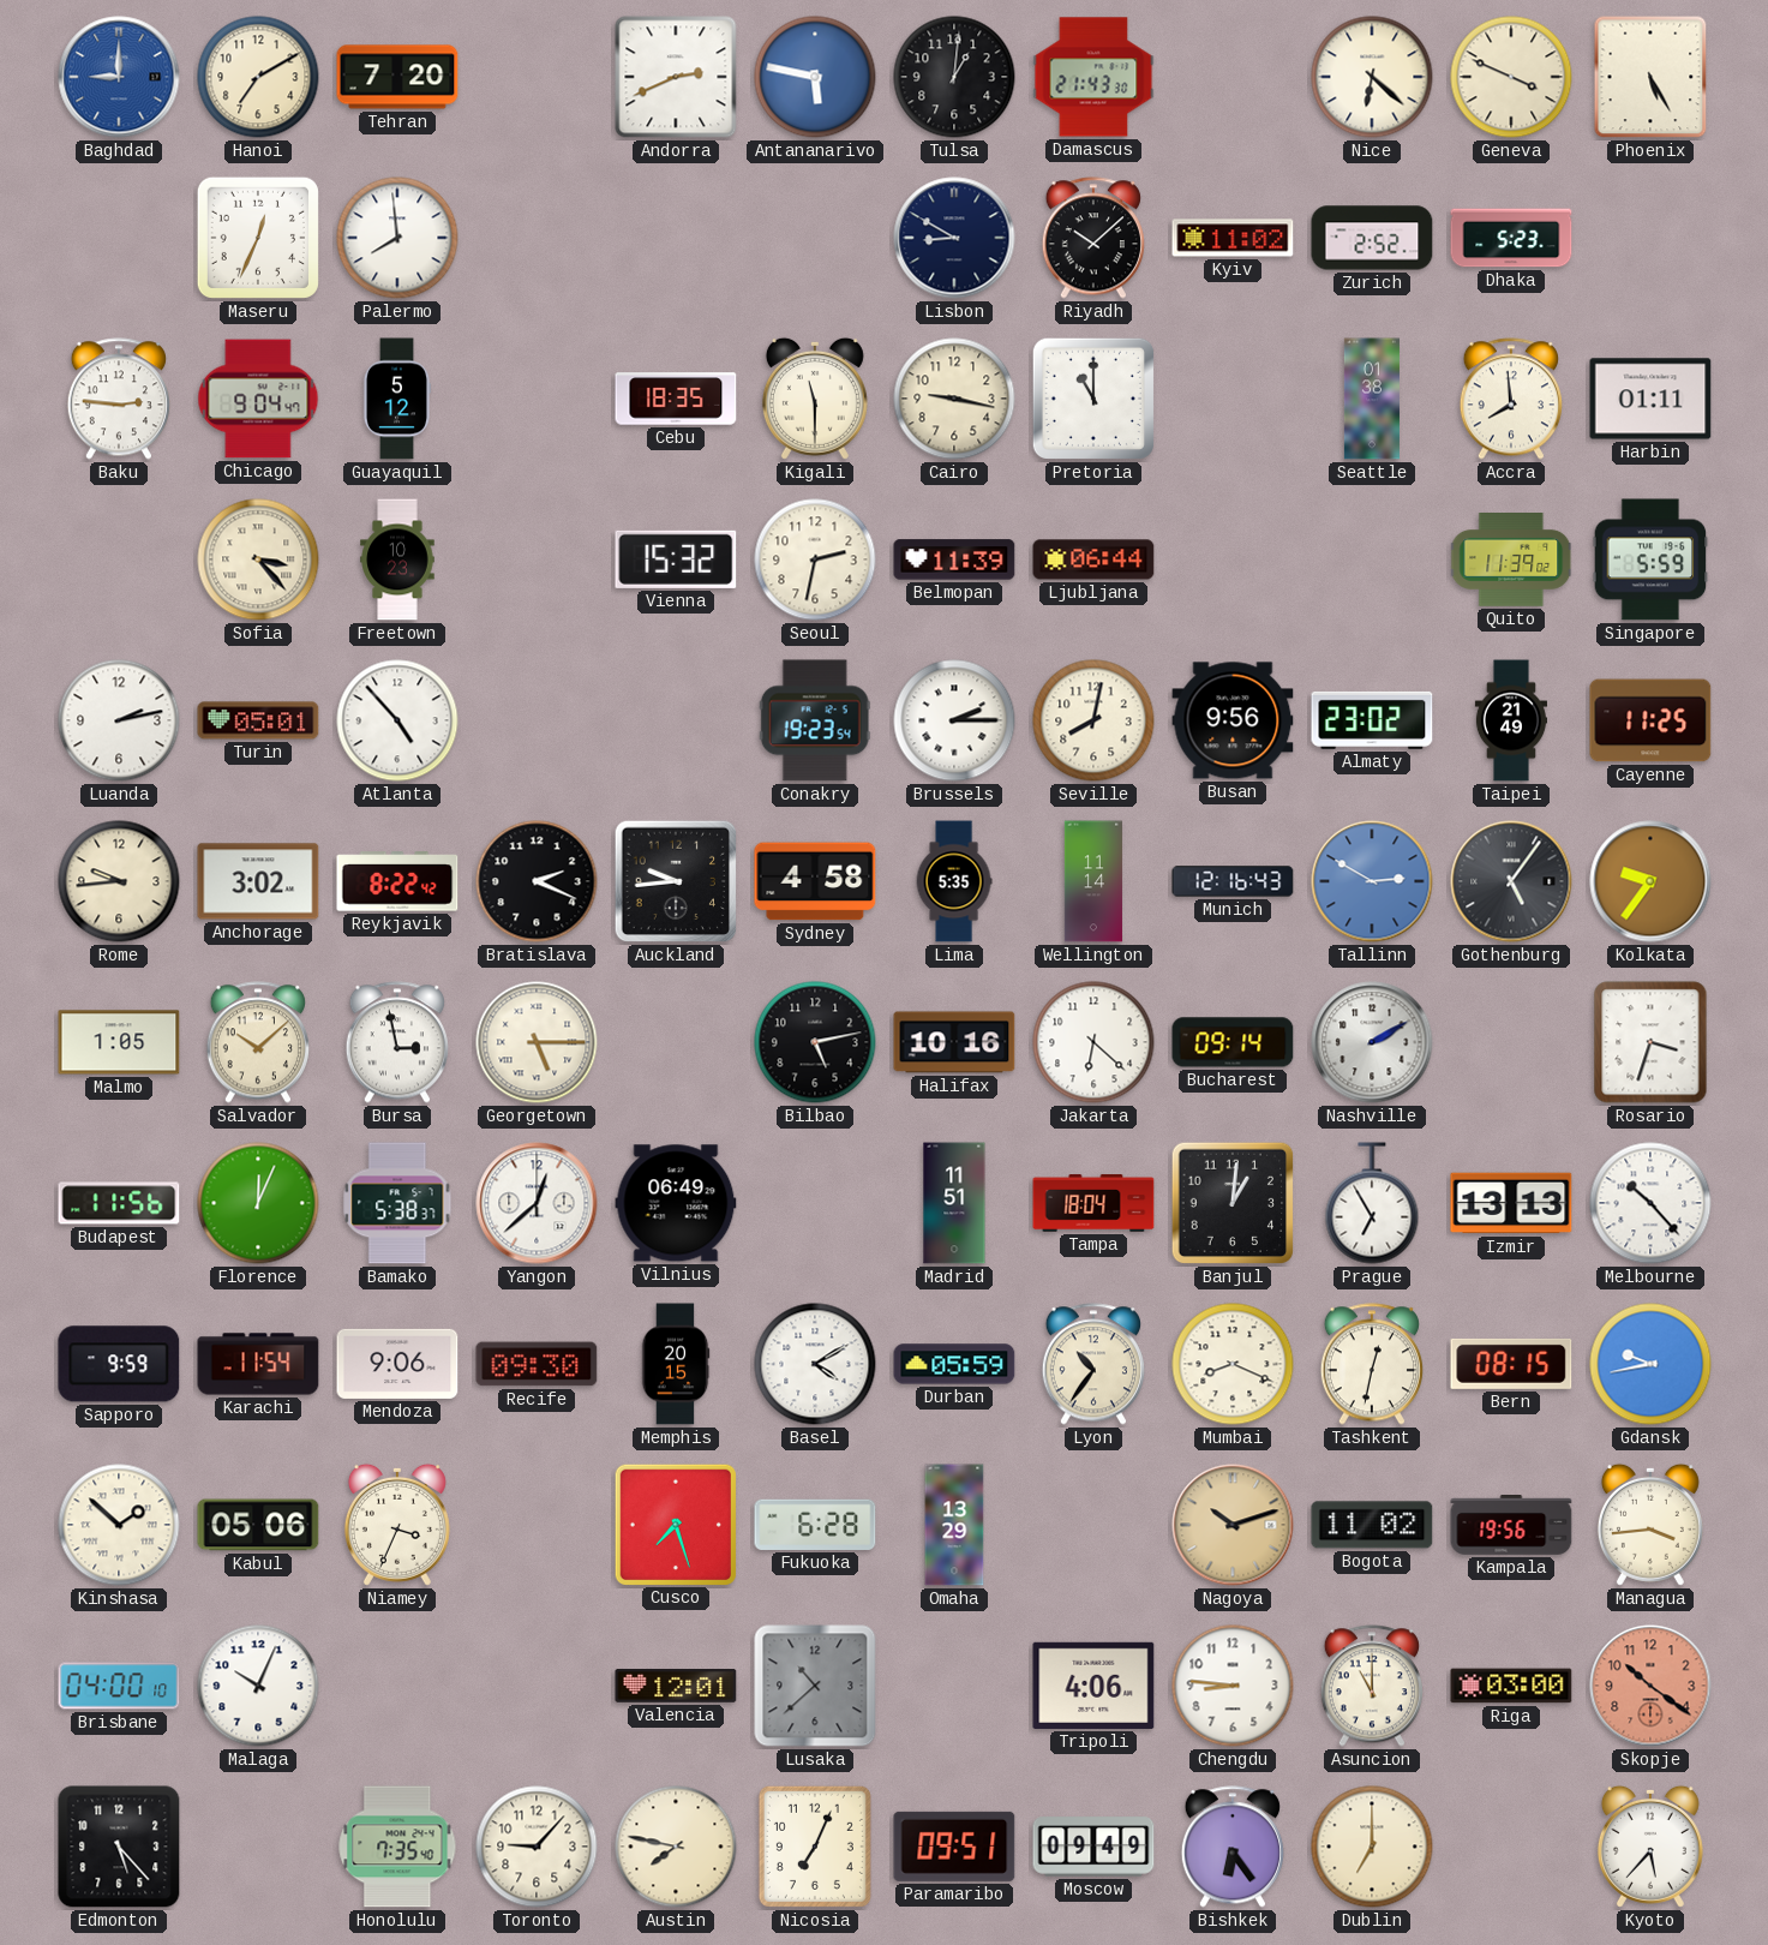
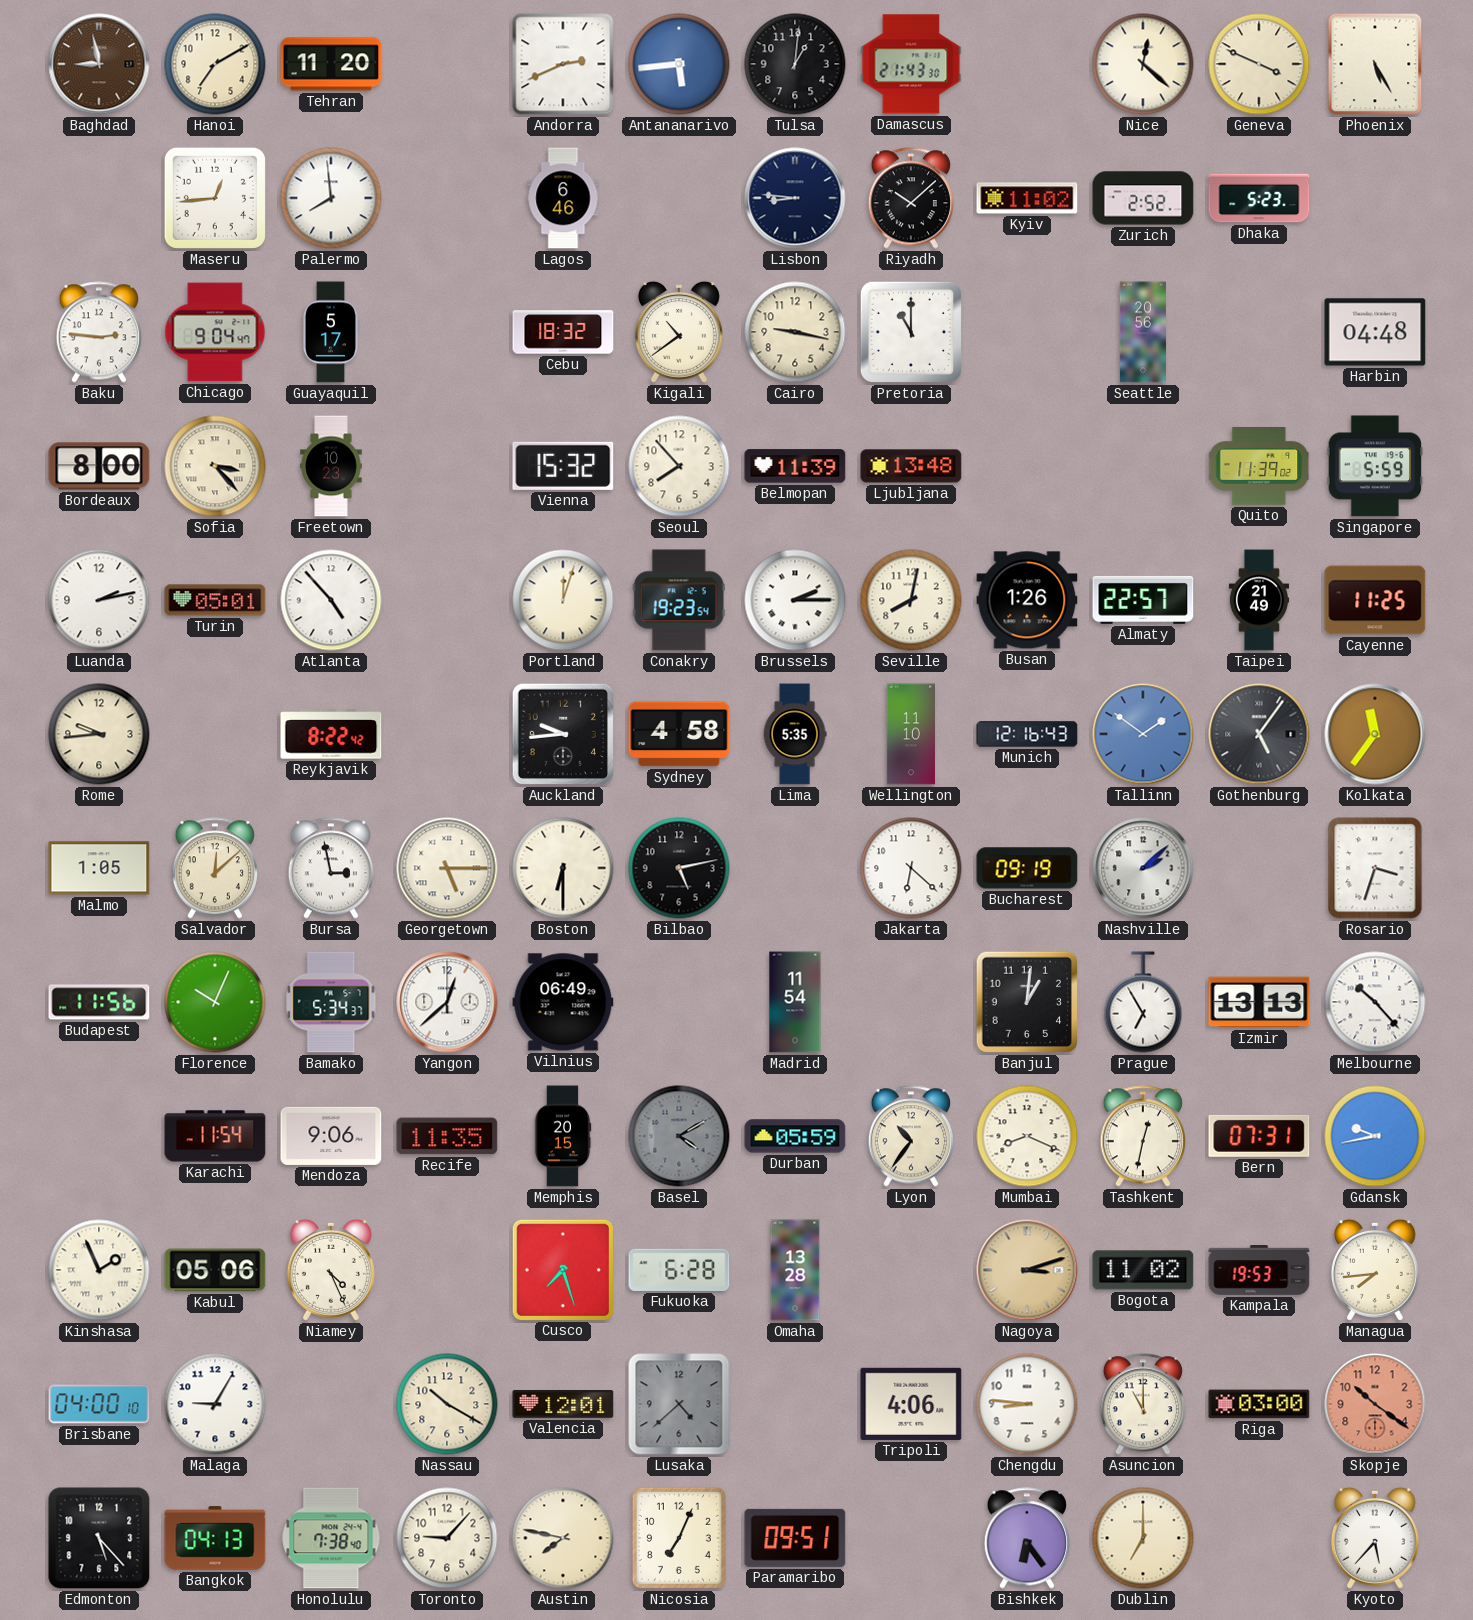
Baghdad: 9:00 -> 8:58
Baghdad dial: blue -> brown
Tehran: 7:20 -> 11:20
Antananarivo: 5:47 -> 5:44
Nice: 6:22 -> 12:22
Maseru: 12:34 -> 12:44
Lagos: none -> 6:46
Lisbon: 8:50 -> 8:46
Guayaquil: 5:12 -> 5:17
Cebu: 18:35 -> 18:32
Kigali: 11:30 -> 10:39
Seattle: 01:38 -> 20:56
Accra: 7:59 -> none
Harbin: 01:11 -> 04:48
Bordeaux: none -> 8:00
Seoul: 2:32 -> 7:53
Ljubljana: 06:44 -> 13:48
Portland: none -> 12:03
Busan: 9:56 -> 1:26
Almaty: 23:02 -> 22:57
Anchorage: 3:02 -> none
Bratislava: 2:19 -> none
Wellington: 11:14 -> 11:10
Tallinn: 2:50 -> 1:51
Kolkata: 9:36 -> 11:36
Salvador: 10:08 -> 12:08
Boston: none -> 6:30
Halifax: 10:16 -> none
Bucharest: 09:14 -> 09:19
Nashville: 2:10 -> 2:08
Florence: 12:04 -> 10:04
Bamako: 5:38 -> 5:34
Madrid: 11:51 -> 11:54
Tampa: 18:04 -> none
Sapporo: 9:59 -> none
Recife: 09:30 -> 11:35
Basel dial: white -> grey
Bern: 08:15 -> 07:31
Kinshasa: 1:52 -> 1:56
Niamey: 3:34 -> 4:26
Omaha: 13:29 -> 13:28
Nagoya: 10:12 -> 3:12
Kampala: 19:56 -> 19:53
Managua: 3:44 -> 7:44
Malaga: 10:04 -> 9:05
Nassau: none -> 10:20
Lusaka: 10:38 -> 4:38
Bangkok: none -> 04:13
Honolulu: 7:35 -> 7:38
Moscow: 09:49 -> none
